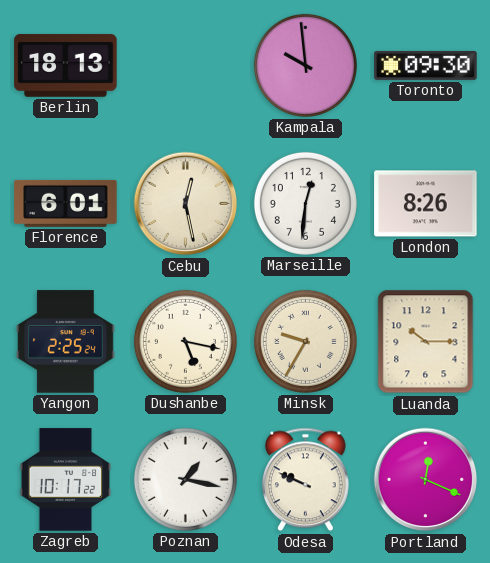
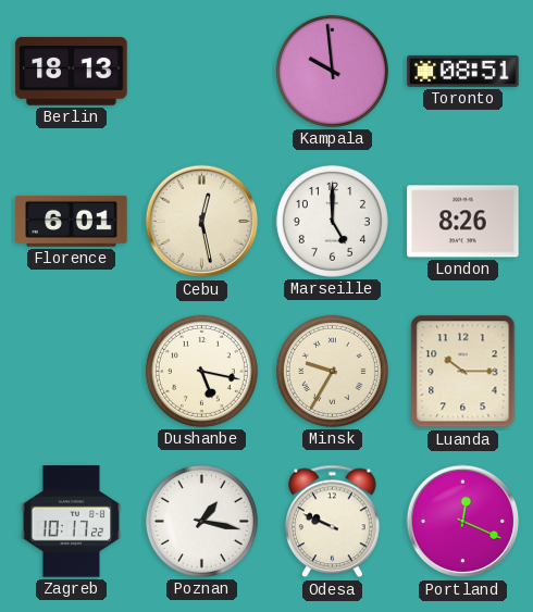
Toronto: 09:30 -> 08:51
Marseille: 12:31 -> 5:00
Yangon: 2:25 -> none
